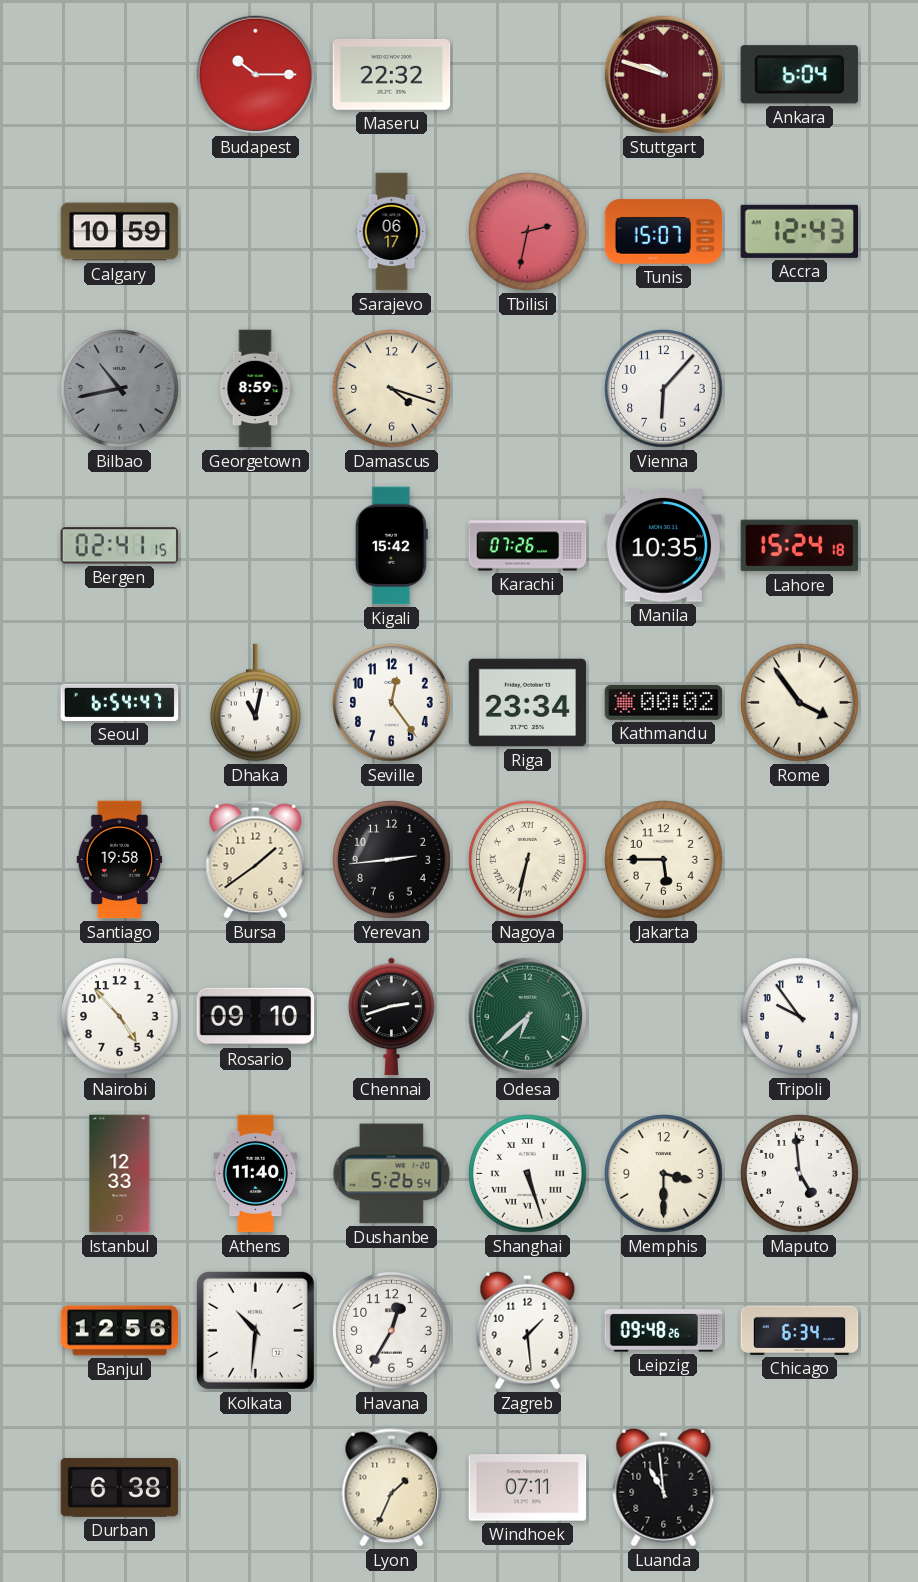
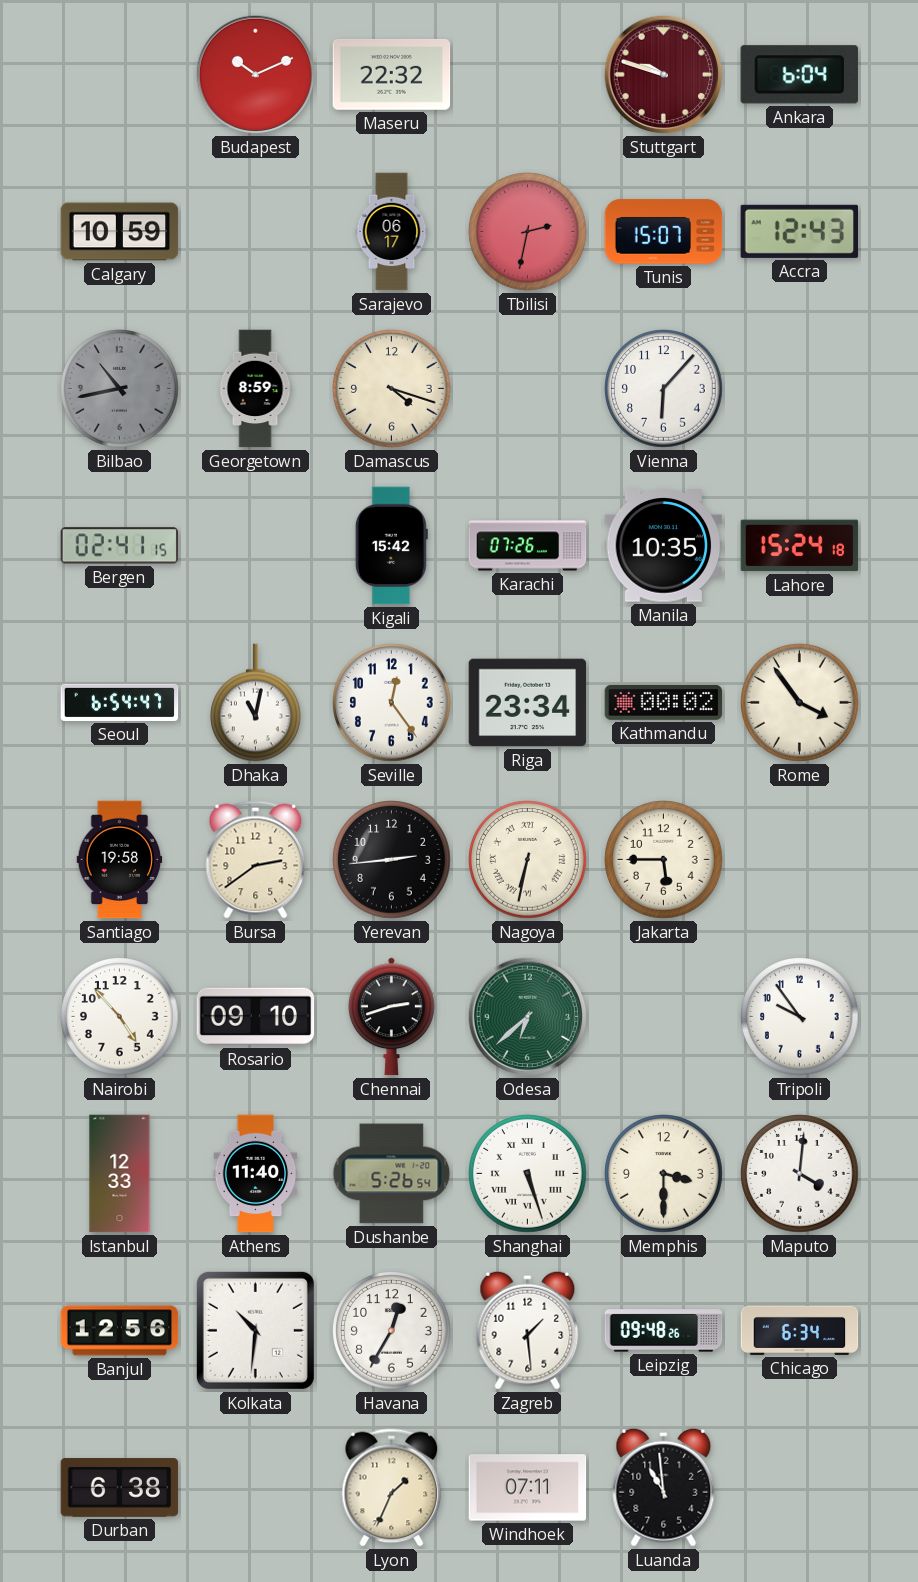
Budapest: 10:15 -> 10:11
Bursa: 1:39 -> 2:39
Maputo: 4:59 -> 4:01
